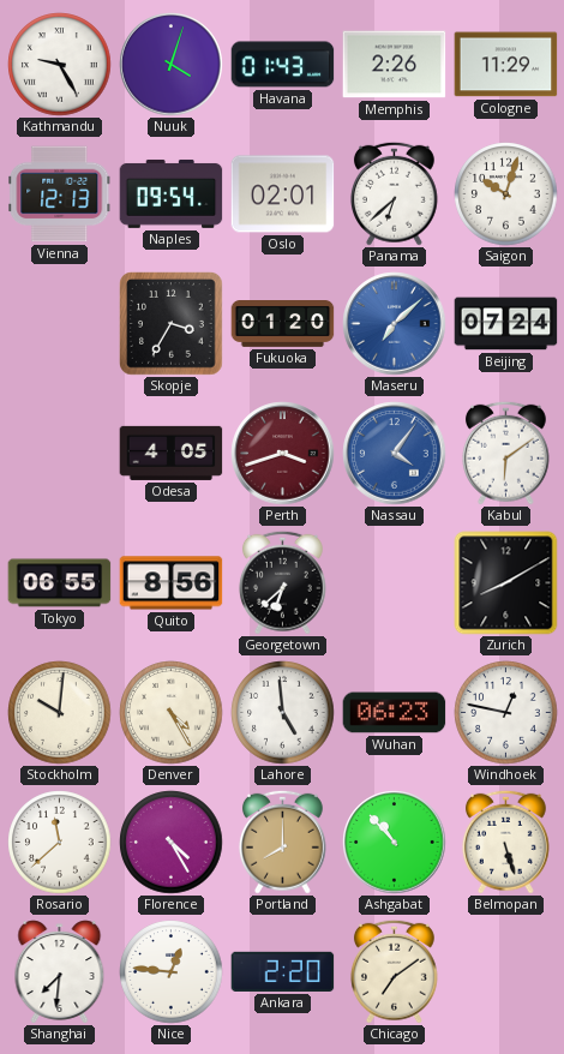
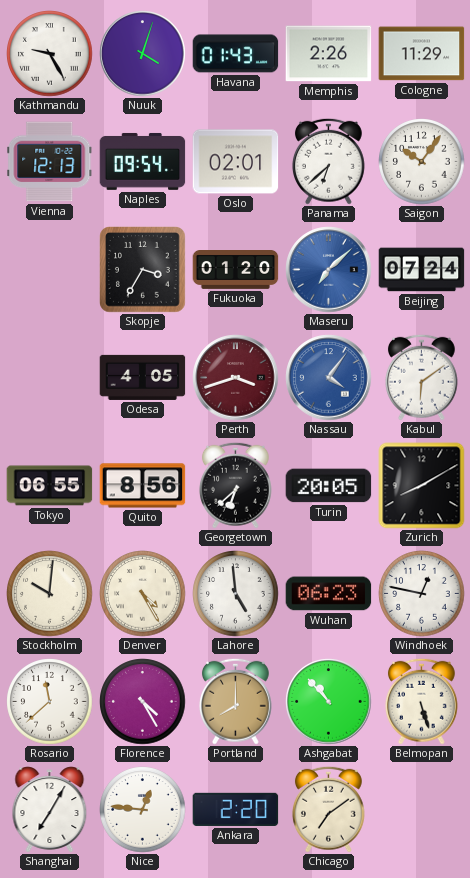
Saigon: 10:03 -> 10:06
Turin: none -> 20:05
Shanghai: 7:31 -> 7:05
